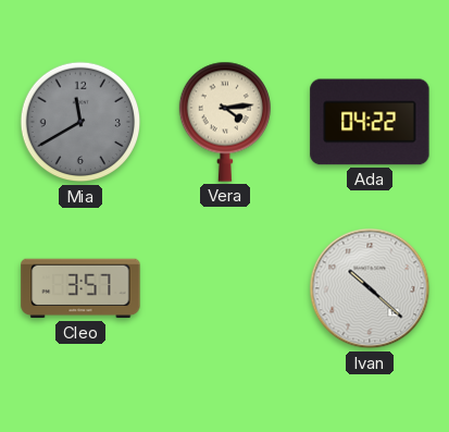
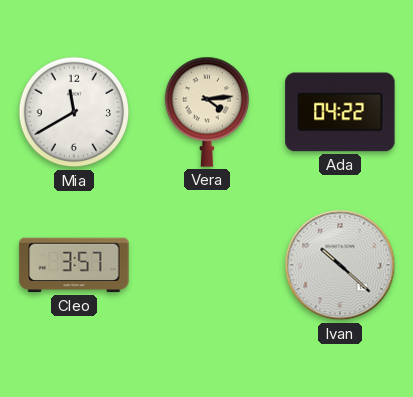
Mia dial: grey -> white
